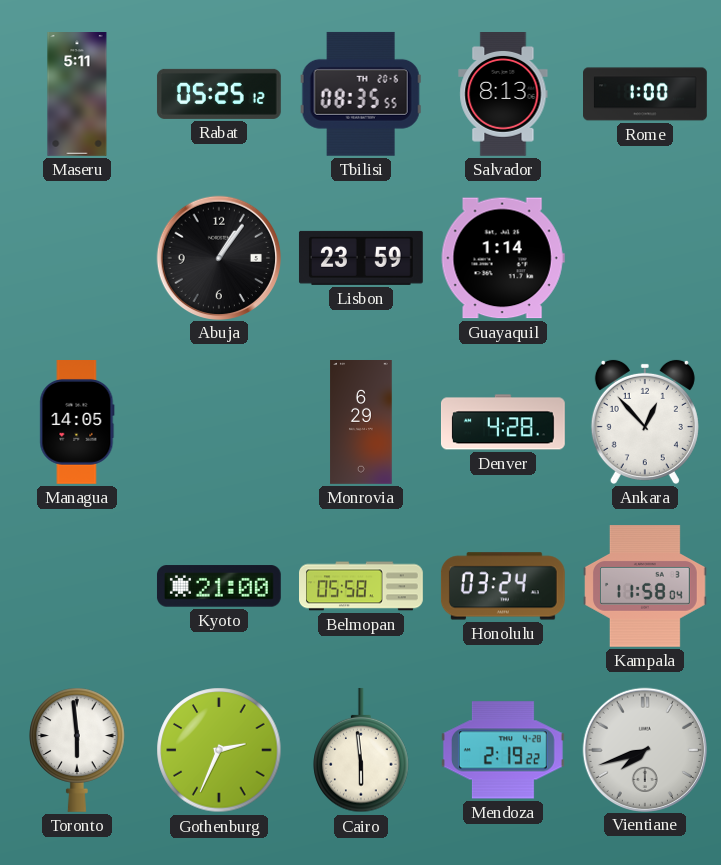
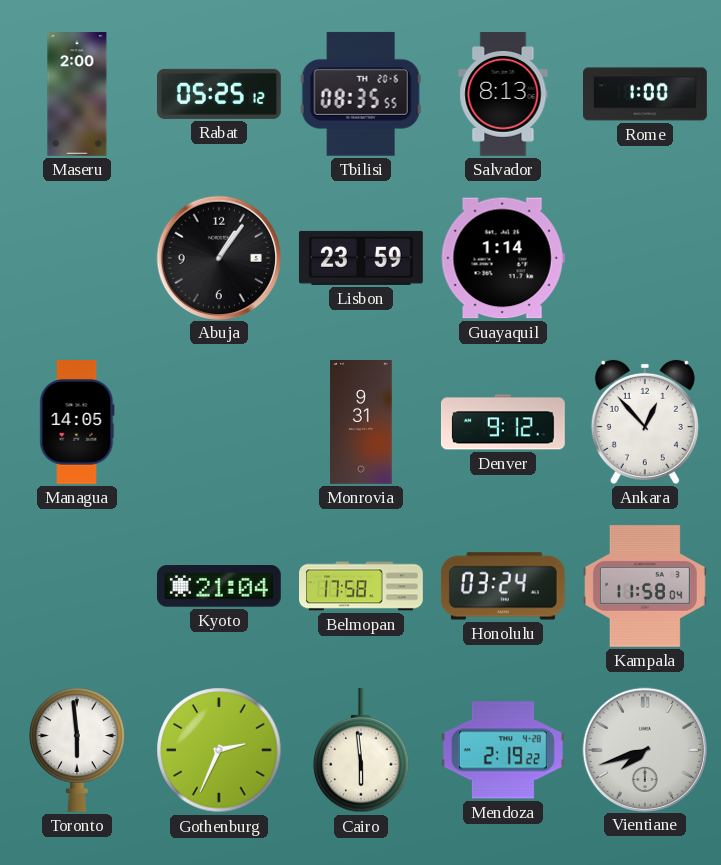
Maseru: 5:11 -> 2:00
Monrovia: 6:29 -> 9:31
Denver: 4:28 -> 9:12
Kyoto: 21:00 -> 21:04
Belmopan: 05:58 -> 17:58
